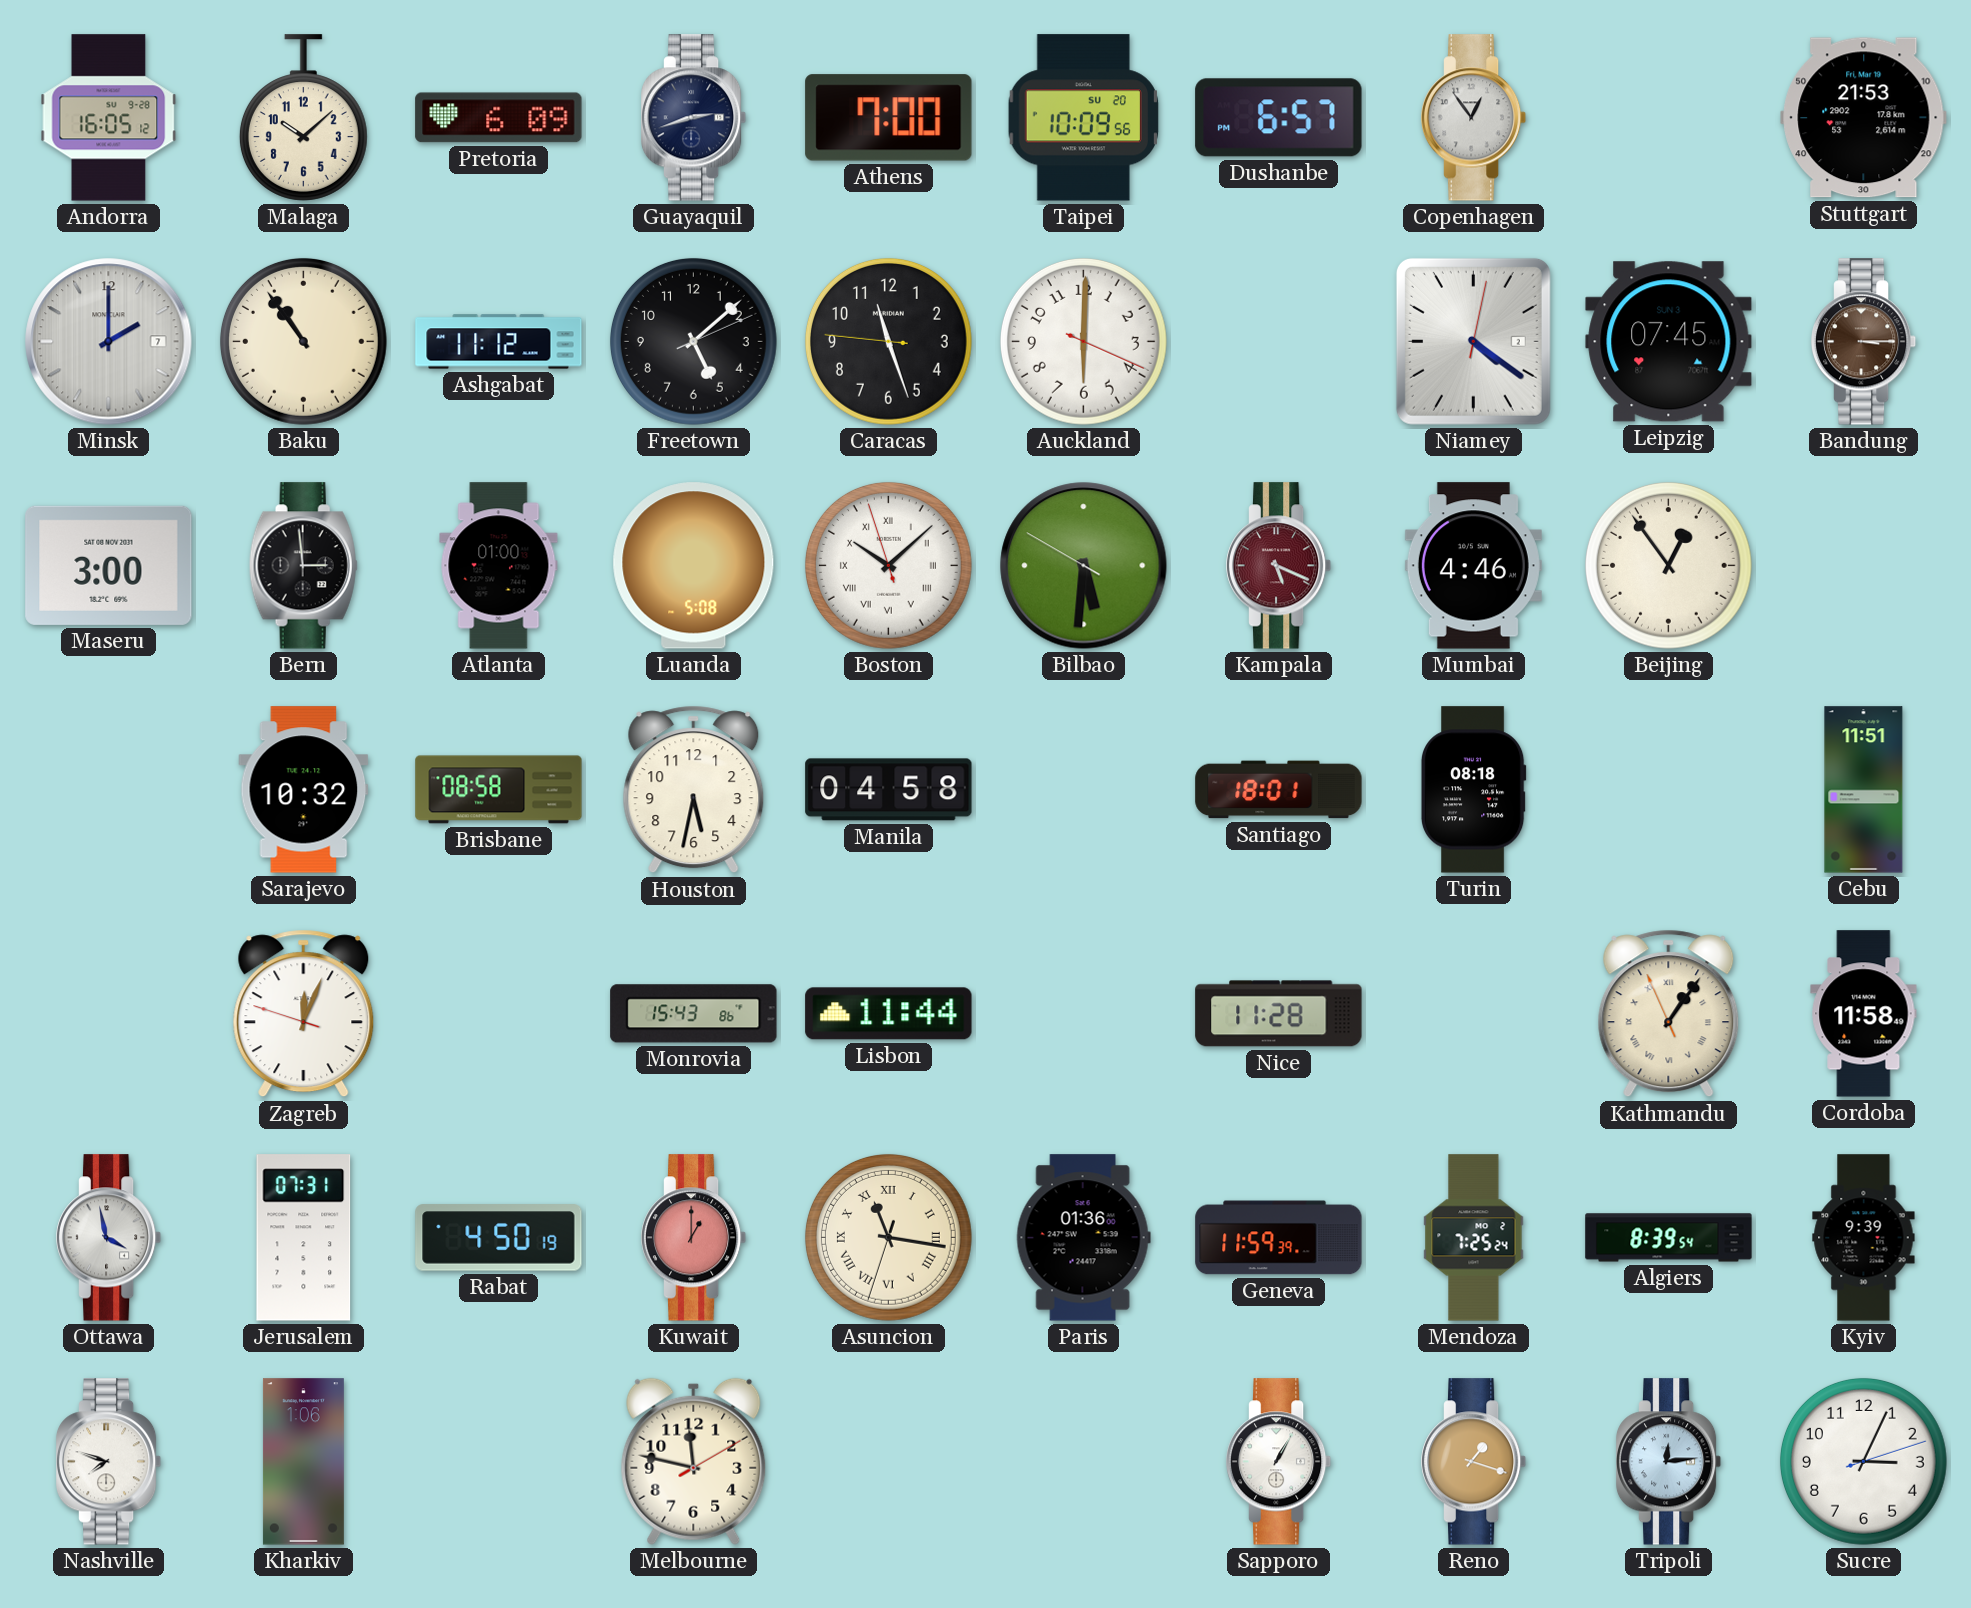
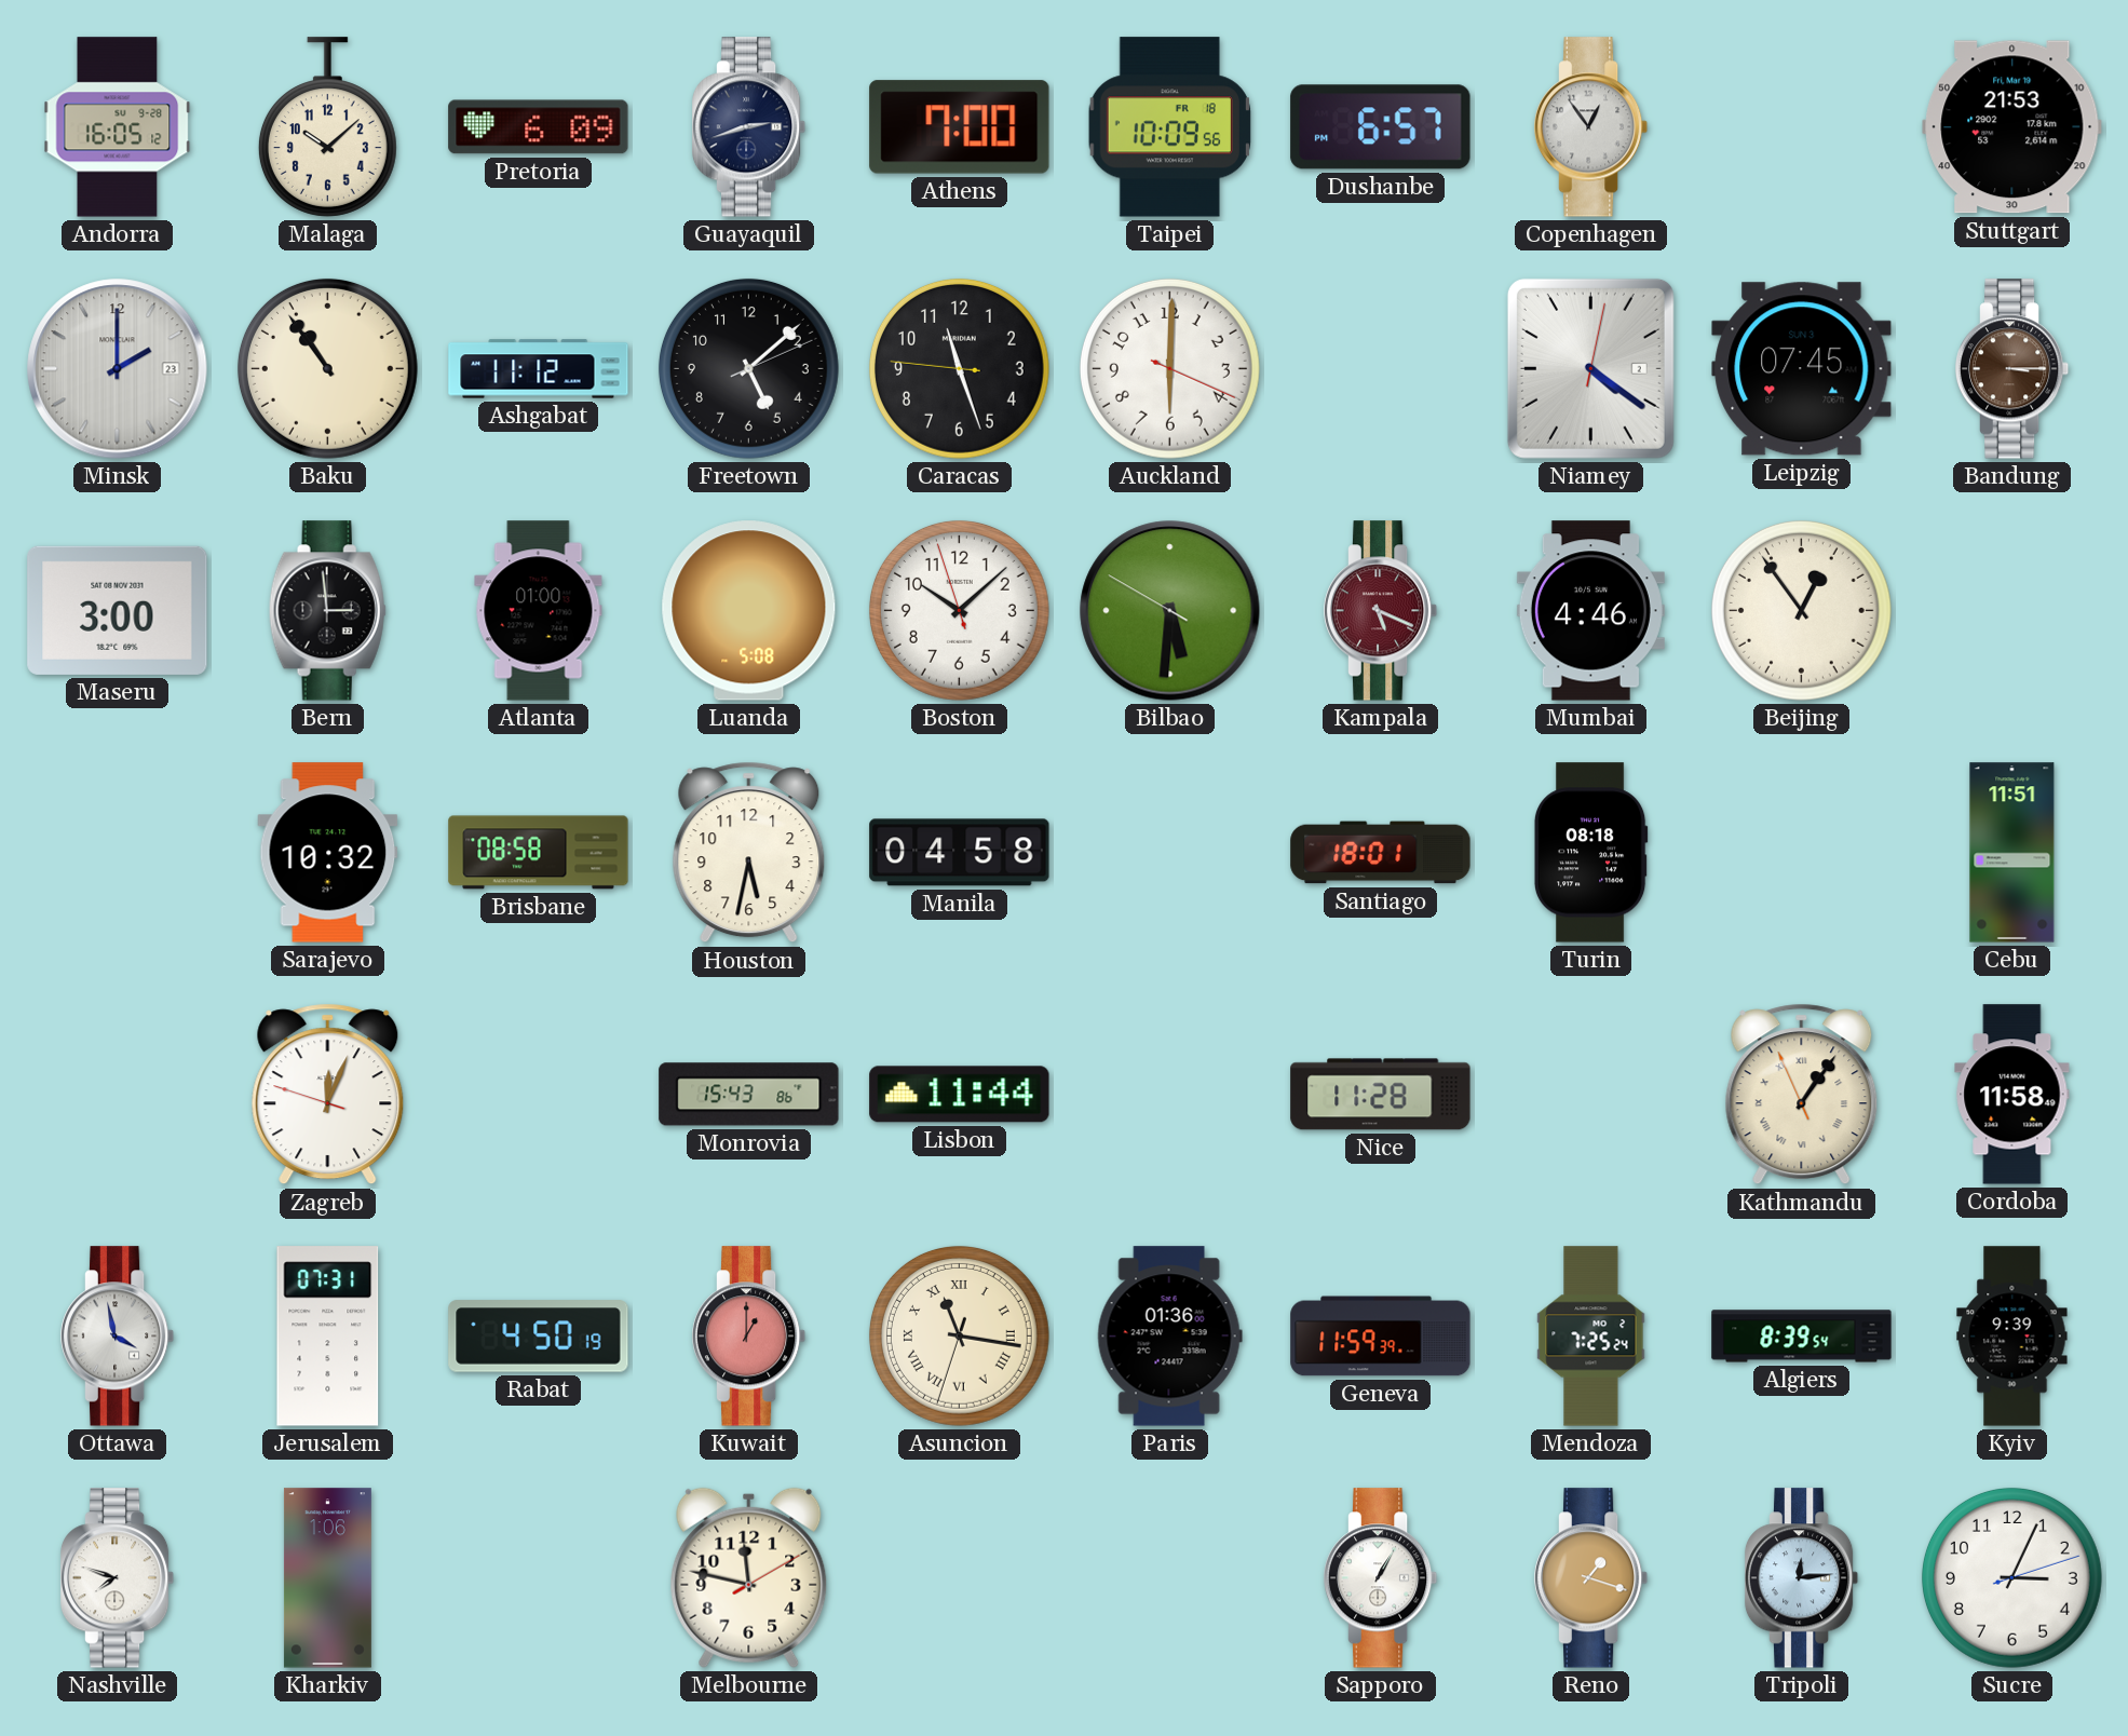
Taipei date: SU 20 -> FR 18
Minsk date: 7 -> 23
Boston numerals: Roman -> Arabic
